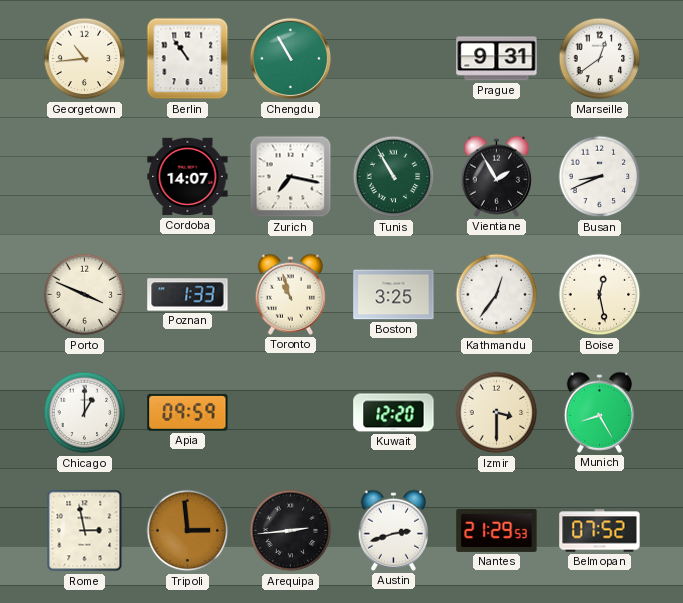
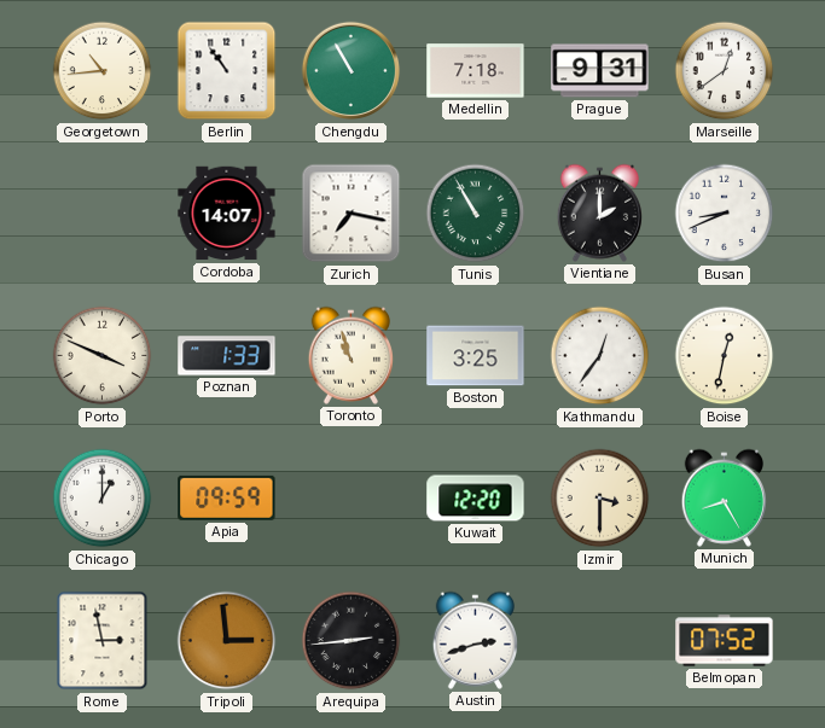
Medellin: none -> 7:18
Vientiane: 1:55 -> 2:00
Boise: 12:28 -> 12:32
Nantes: 21:29 -> none
